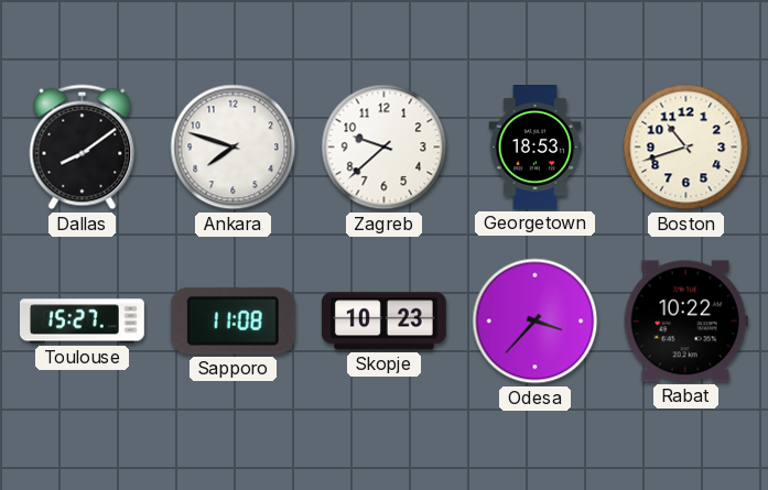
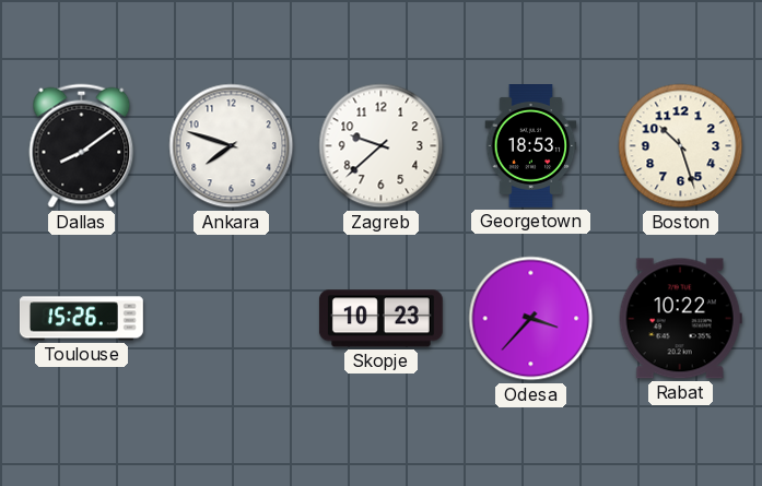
Boston: 10:42 -> 10:27
Toulouse: 15:27 -> 15:26
Sapporo: 11:08 -> none
